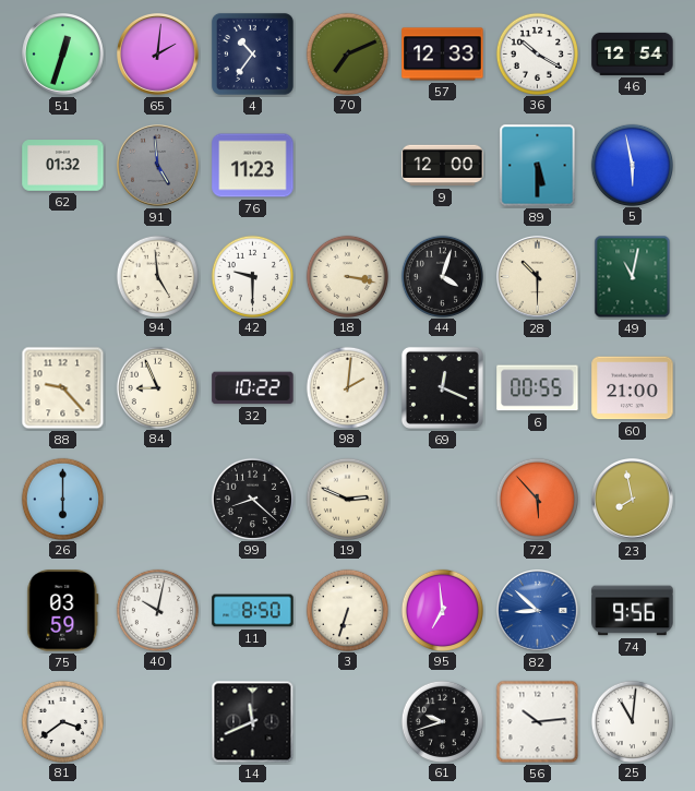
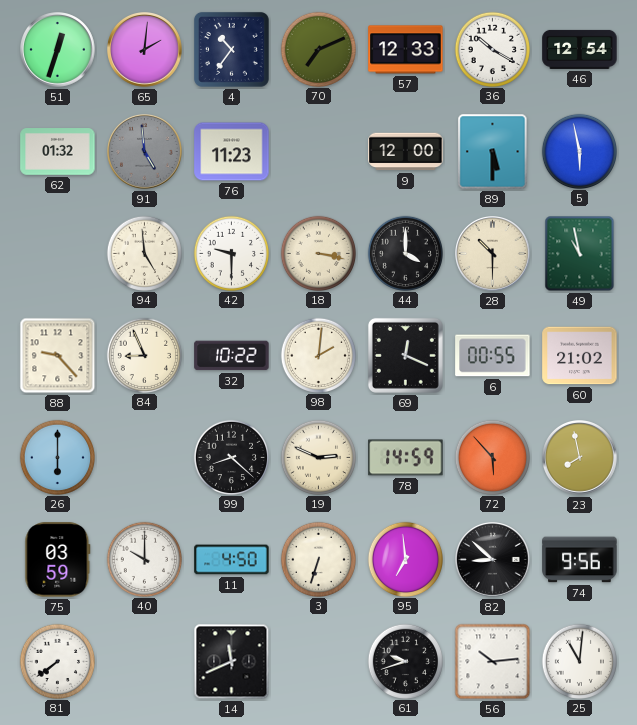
44: 4:03 -> 4:00
49: 11:02 -> 10:58
60: 21:00 -> 21:02
78: none -> 14:59
40: 10:02 -> 10:00
11: 8:50 -> 4:50
82 dial: blue -> black
81: 3:39 -> 7:39
